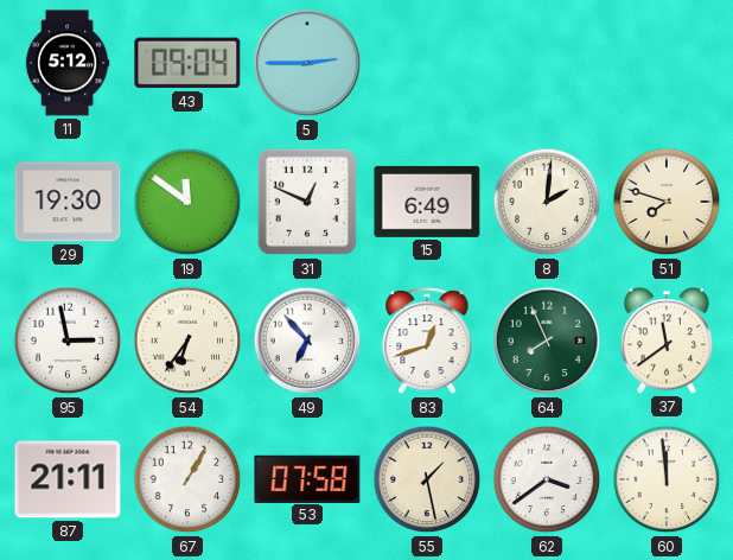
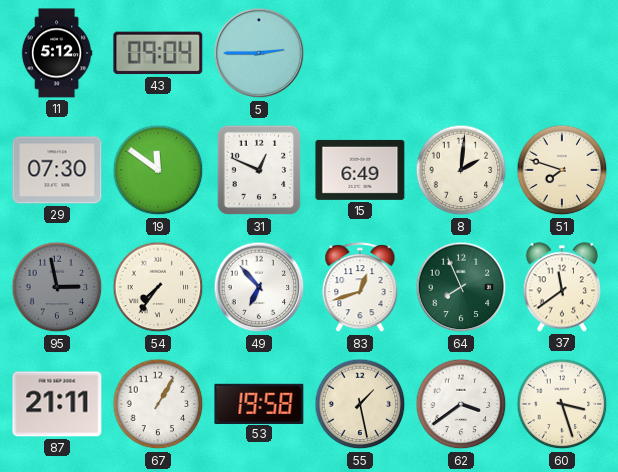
29: 19:30 -> 07:30
95 dial: white -> grey
54: 6:36 -> 7:36
53: 07:58 -> 19:58
60: 11:59 -> 3:27
